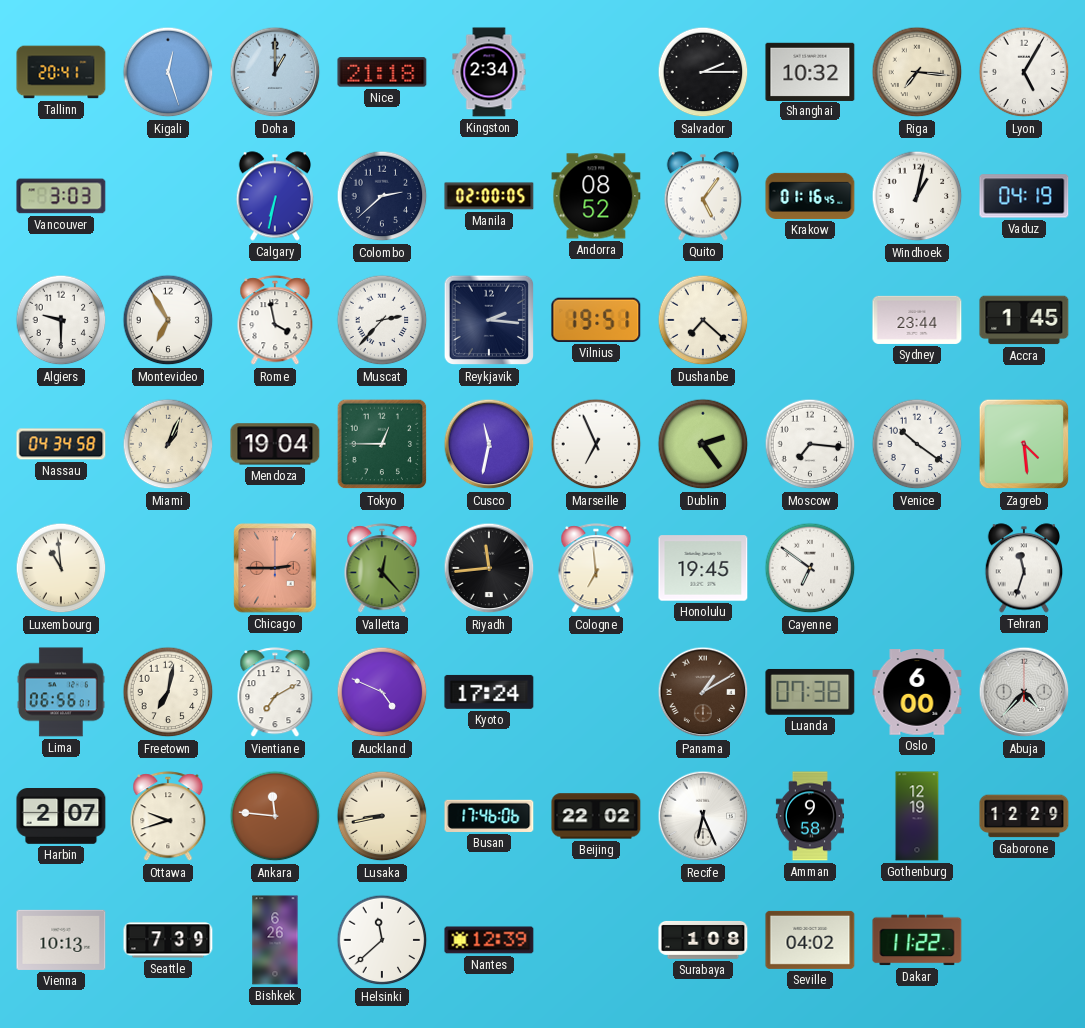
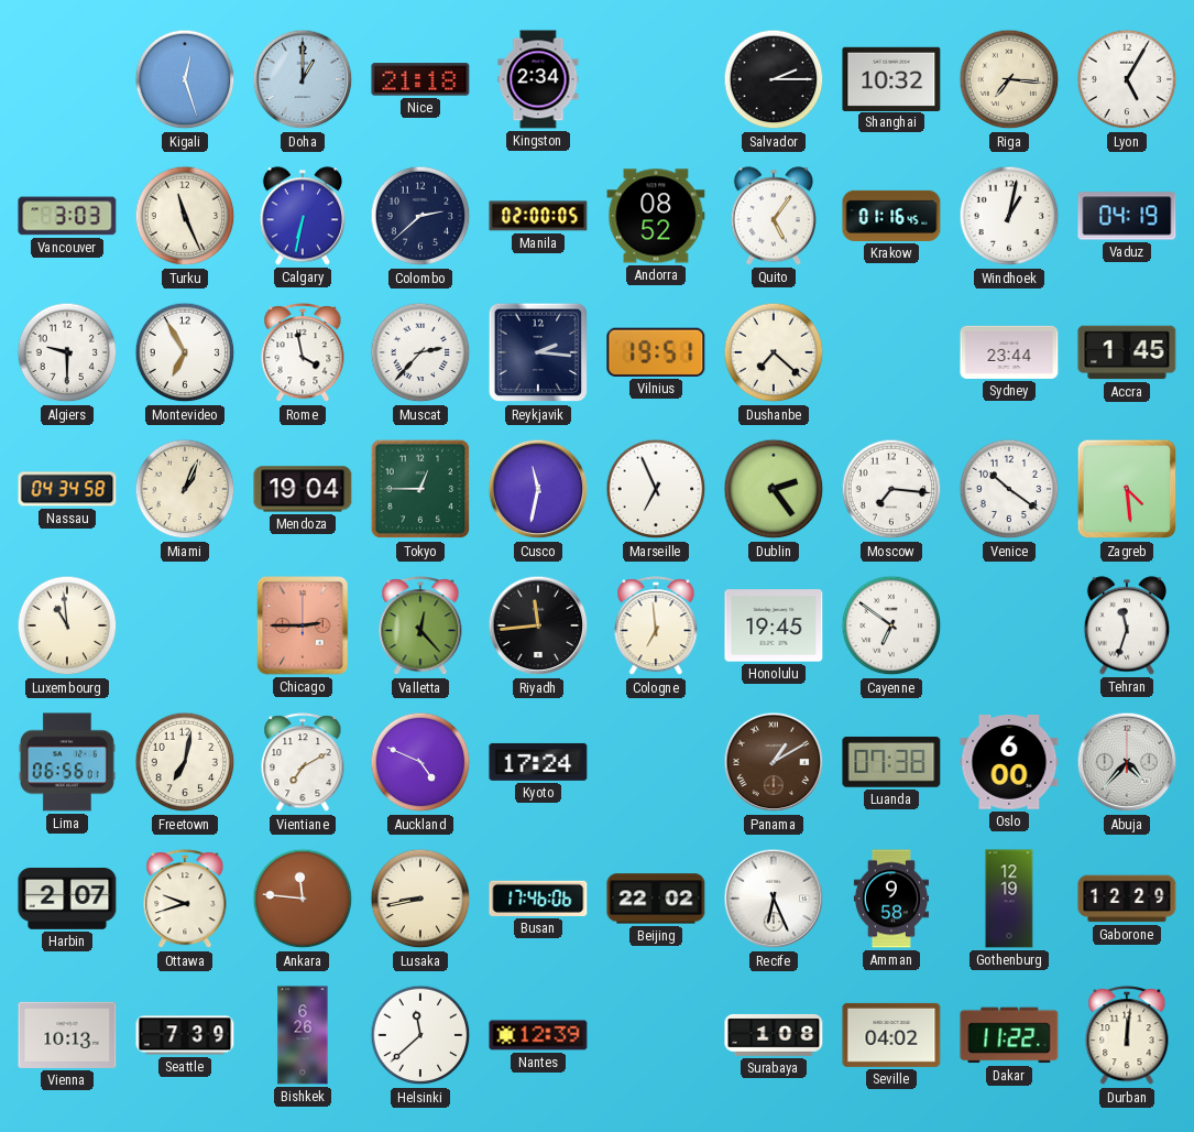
Tallinn: 20:41 -> none
Turku: none -> 11:26
Durban: none -> 12:01
